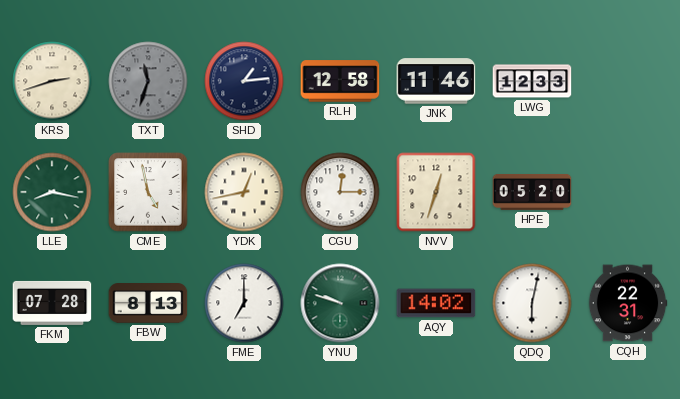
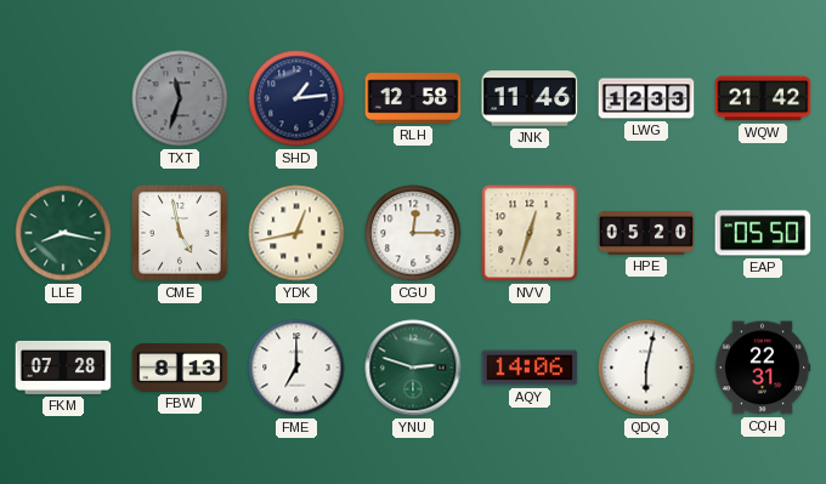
KRS: 2:42 -> none
WQW: none -> 21:42
EAP: none -> 05:50
YNU: 9:48 -> 2:48
AQY: 14:02 -> 14:06
